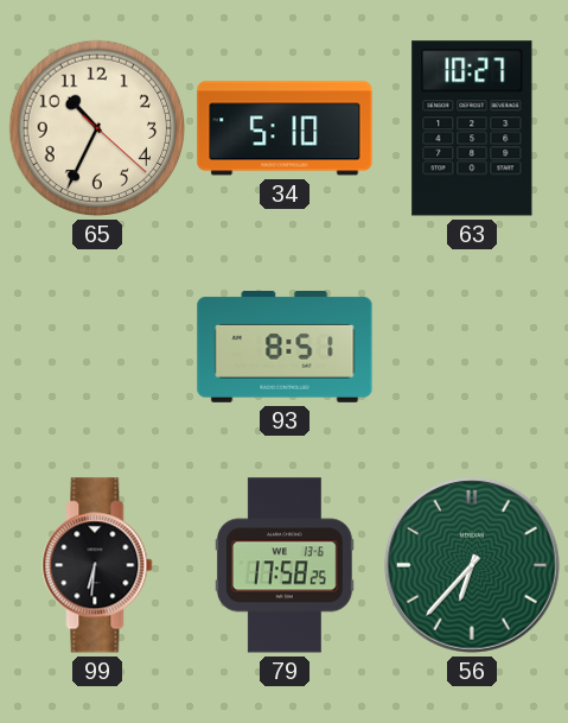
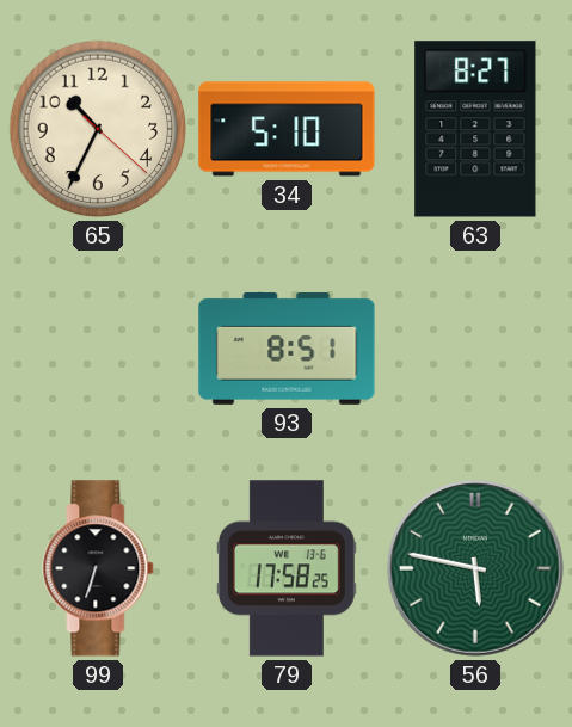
63: 10:27 -> 8:27
99: 6:31 -> 6:33
56: 6:37 -> 5:47
